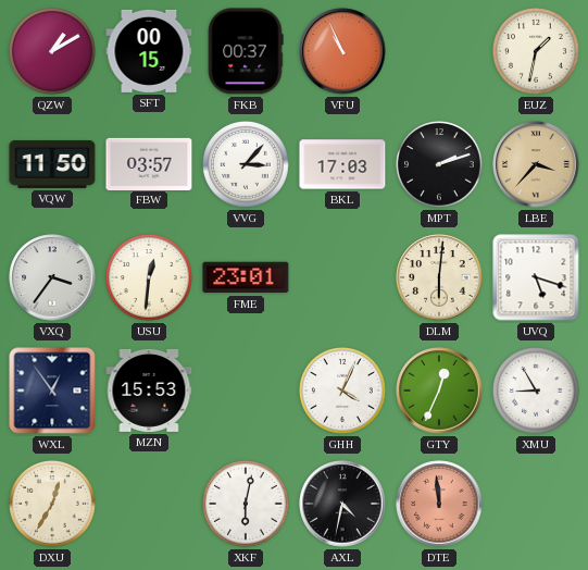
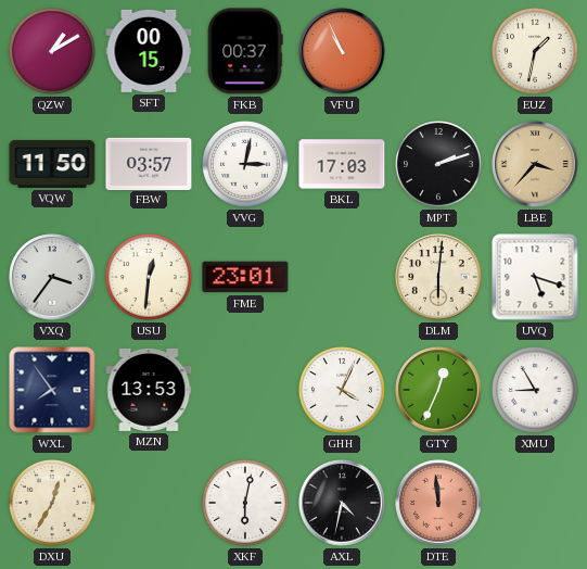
VVG: 3:07 -> 3:02
WXL: 12:54 -> 7:54
MZN: 15:53 -> 13:53
